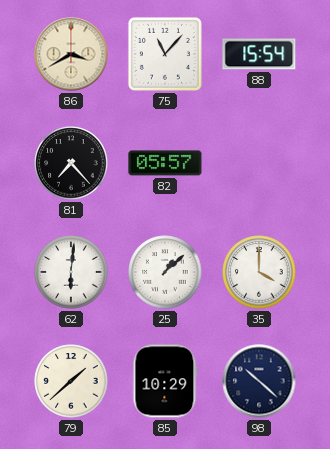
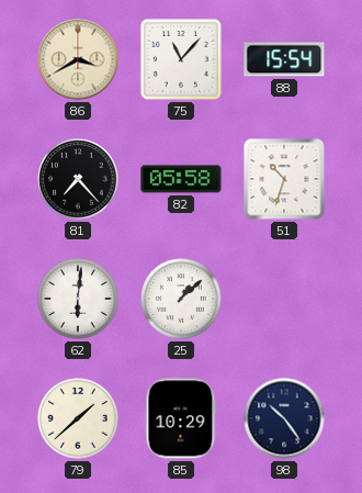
82: 05:57 -> 05:58
51: none -> 10:33
35: 4:00 -> none
98: 10:22 -> 10:24
